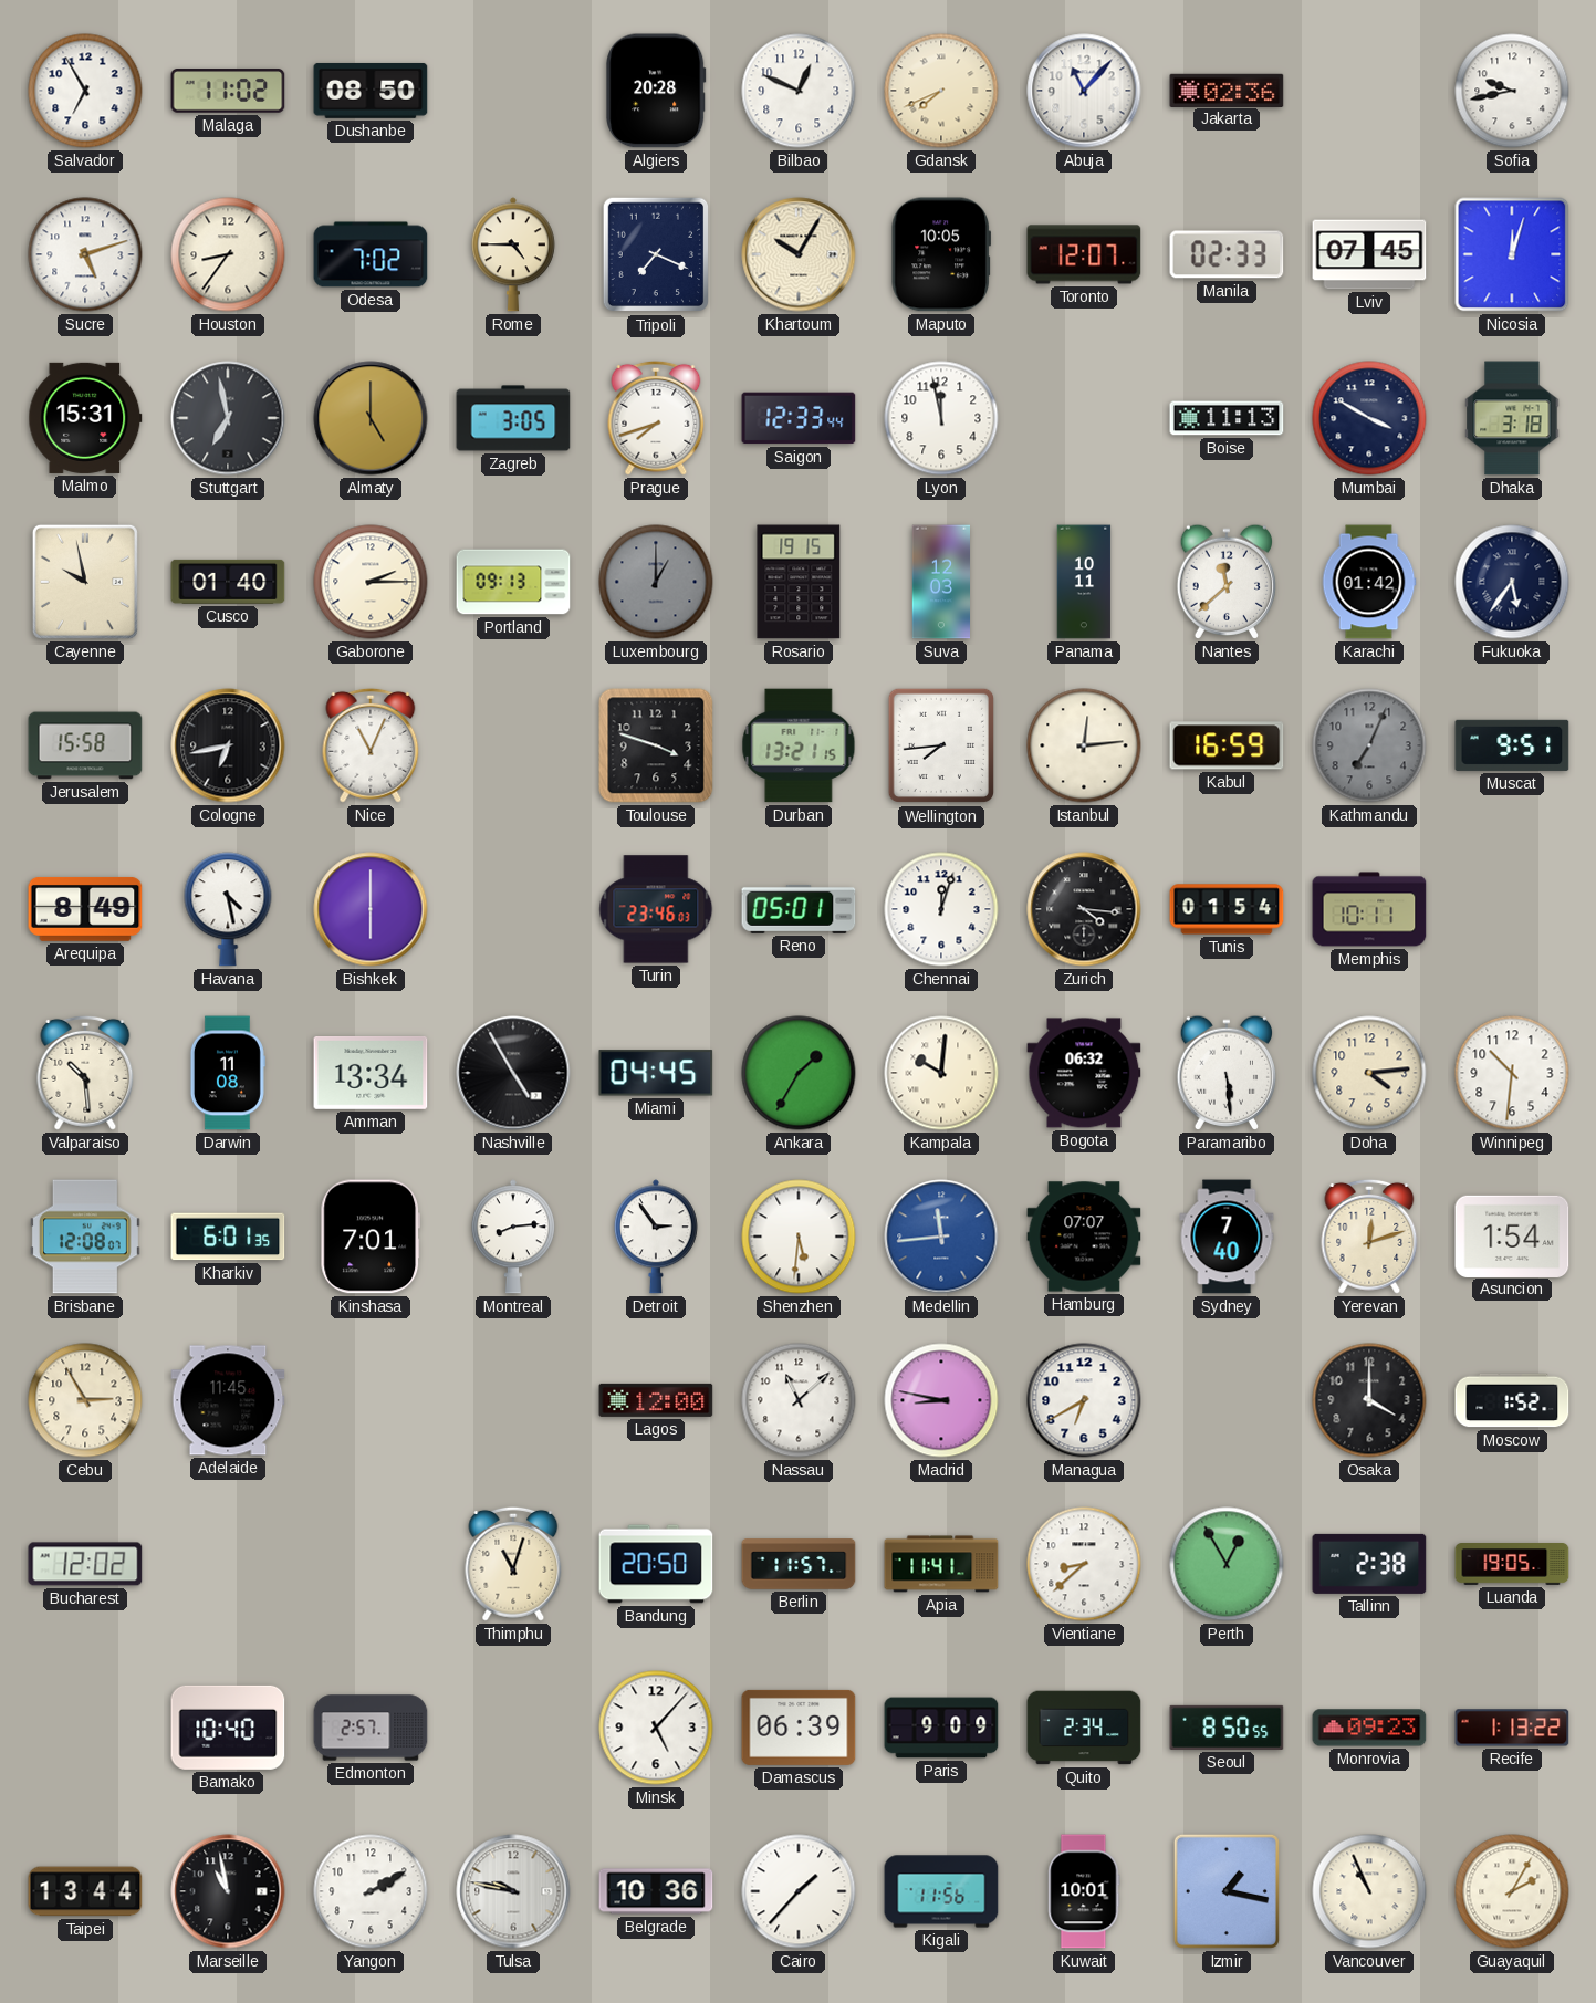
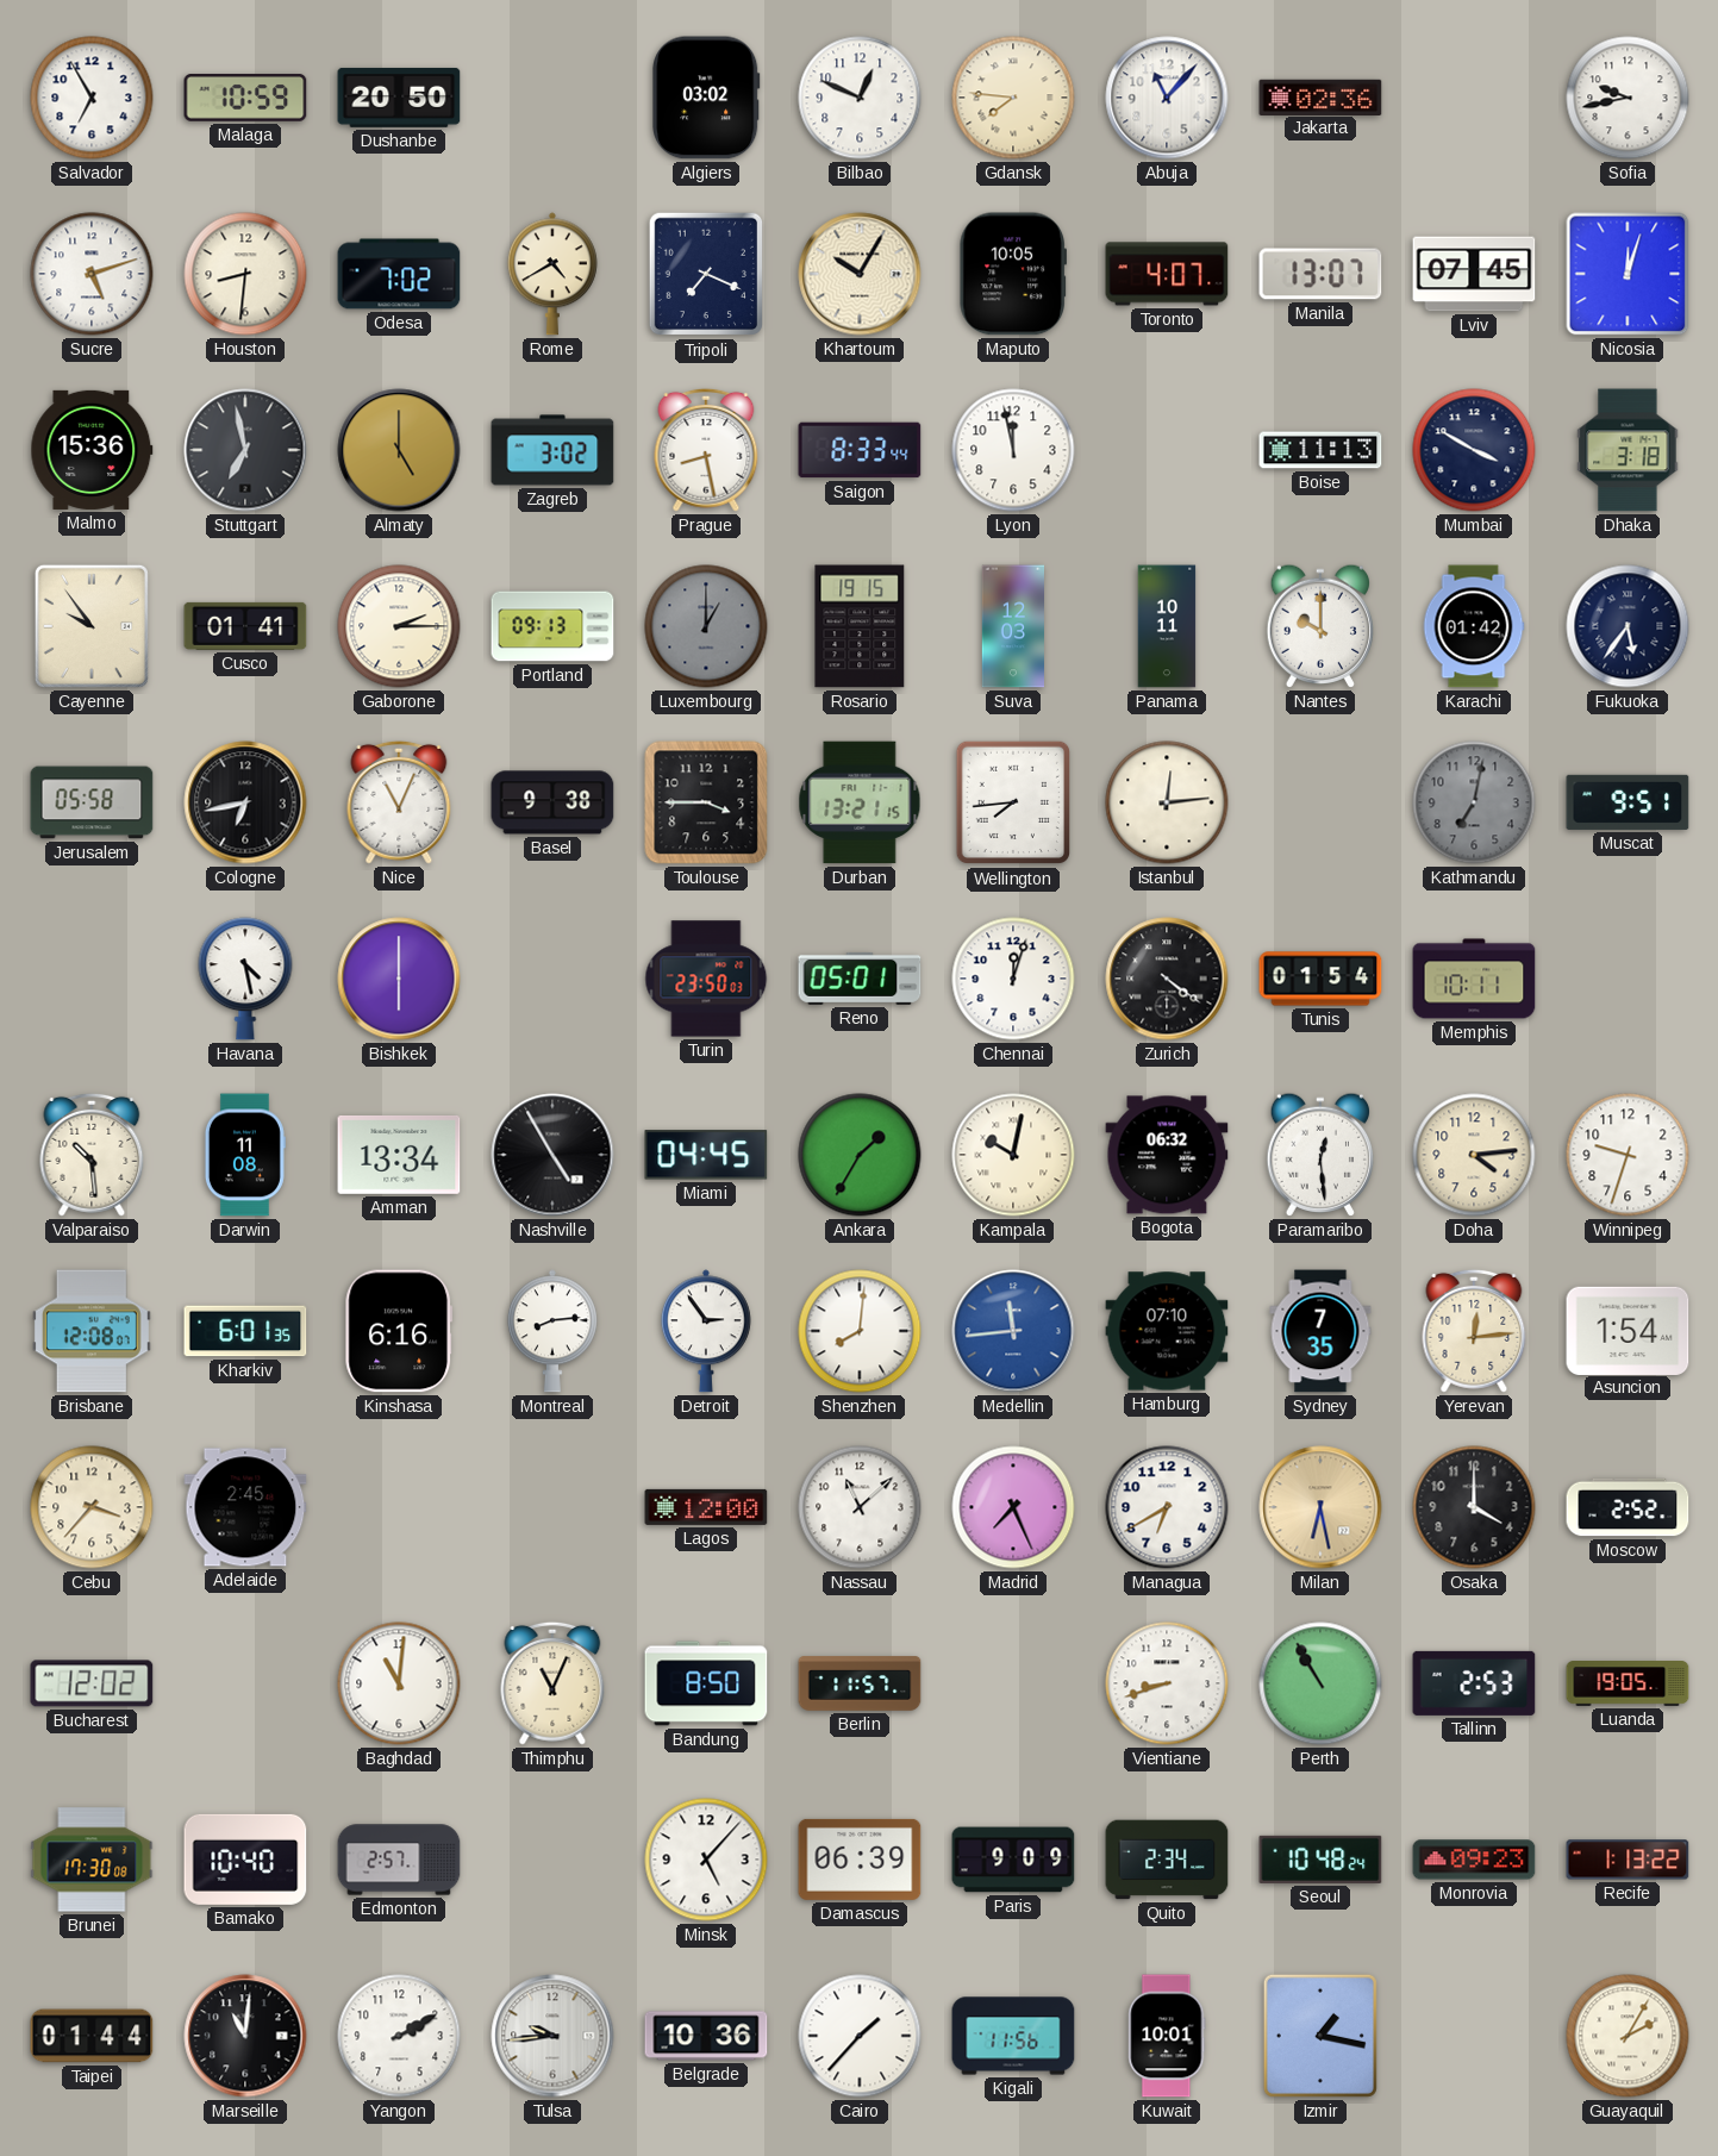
Malaga: 11:02 -> 10:59
Dushanbe: 08:50 -> 20:50
Algiers: 20:28 -> 03:02
Gdansk: 7:41 -> 7:46
Houston: 8:36 -> 8:31
Rome: 4:45 -> 4:40
Toronto: 12:07 -> 4:07
Manila: 02:33 -> 13:07
Malmo: 15:31 -> 15:36
Zagreb: 3:05 -> 3:02
Prague: 7:42 -> 8:28
Saigon: 12:33 -> 8:33
Cayenne: 9:58 -> 9:54
Cusco: 01:40 -> 01:41
Nantes: 11:38 -> 10:00
Jerusalem: 15:58 -> 05:58
Basel: none -> 9:38
Toulouse: 3:48 -> 3:45
Kabul: 16:59 -> none
Kathmandu: 7:04 -> 7:02
Arequipa: 8:49 -> none
Turin: 23:46 -> 23:50
Zurich: 4:16 -> 4:21
Kampala: 10:01 -> 10:02
Paramaribo: 5:29 -> 12:29
Winnipeg: 10:31 -> 9:33
Kinshasa: 7:01 -> 6:16
Shenzhen: 5:31 -> 8:01
Hamburg: 07:07 -> 07:10
Sydney: 7:40 -> 7:35
Yerevan: 12:12 -> 12:14
Cebu: 2:55 -> 3:37
Adelaide: 11:45 -> 2:45
Madrid: 8:47 -> 7:26
Milan: none -> 6:28
Moscow: 1:52 -> 2:52
Baghdad: none -> 11:01
Thimphu: 11:03 -> 11:04
Bandung: 20:50 -> 8:50
Apia: 11:41 -> none
Vientiane: 8:38 -> 8:42
Perth: 12:55 -> 10:55
Tallinn: 2:38 -> 2:53
Brunei: none -> 17:30
Seoul: 8:50 -> 10:48
Taipei: 13:44 -> 01:44
Marseille: 10:58 -> 11:01
Tulsa: 9:47 -> 9:44
Vancouver: 10:56 -> none
